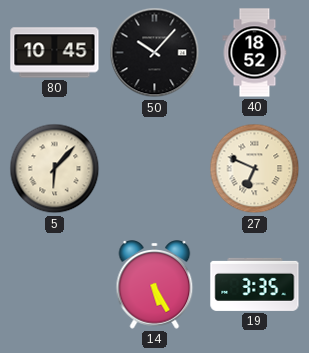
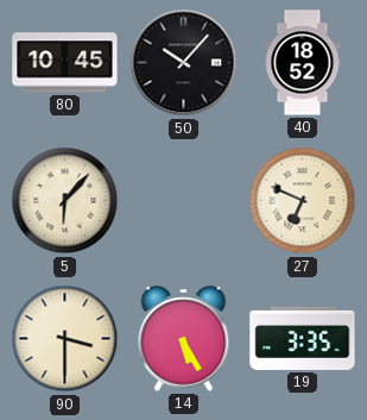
90: none -> 3:30
